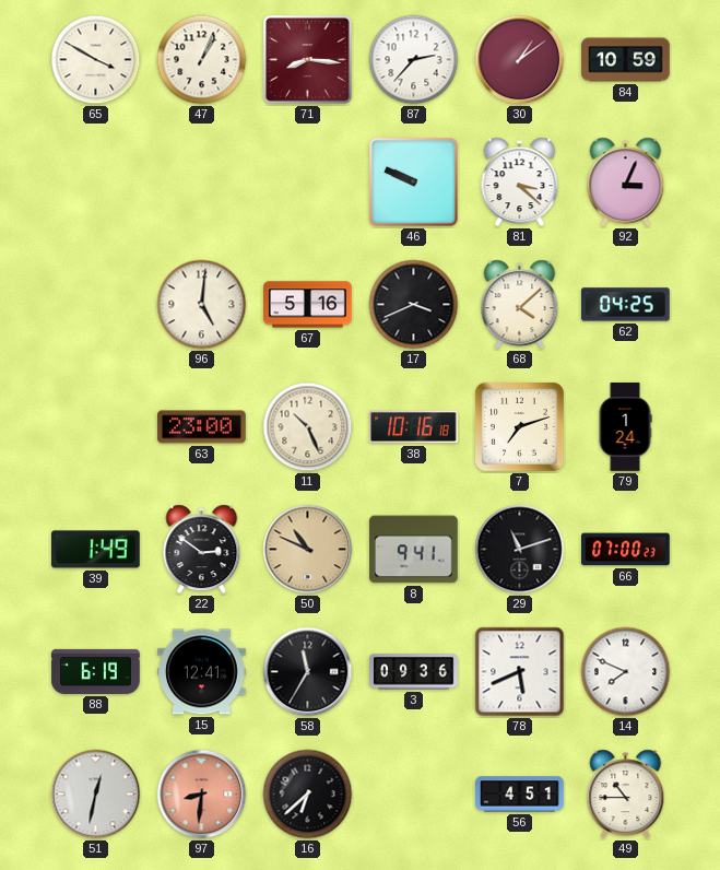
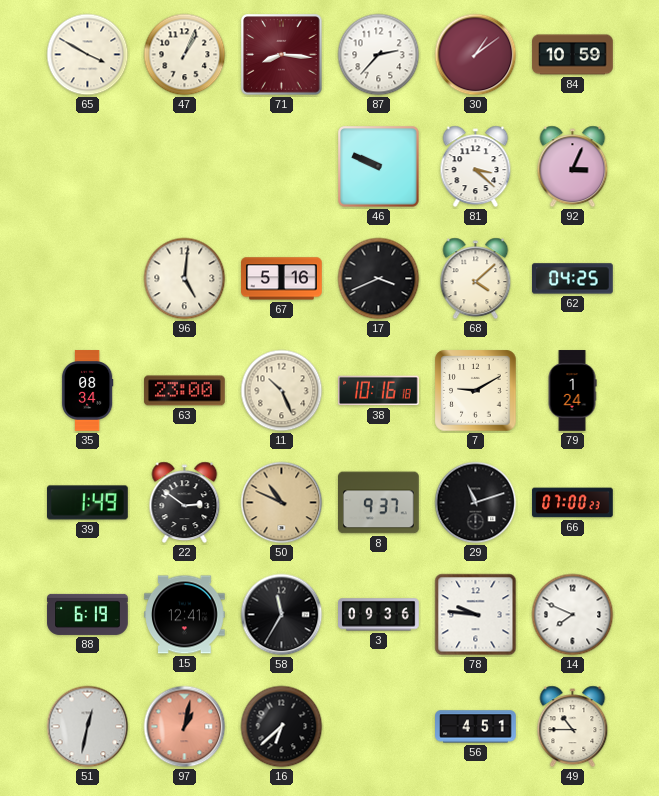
35: none -> 08:34
7: 7:12 -> 9:10
8: 9:41 -> 9:37
78: 5:41 -> 9:46
97: 8:31 -> 1:02
